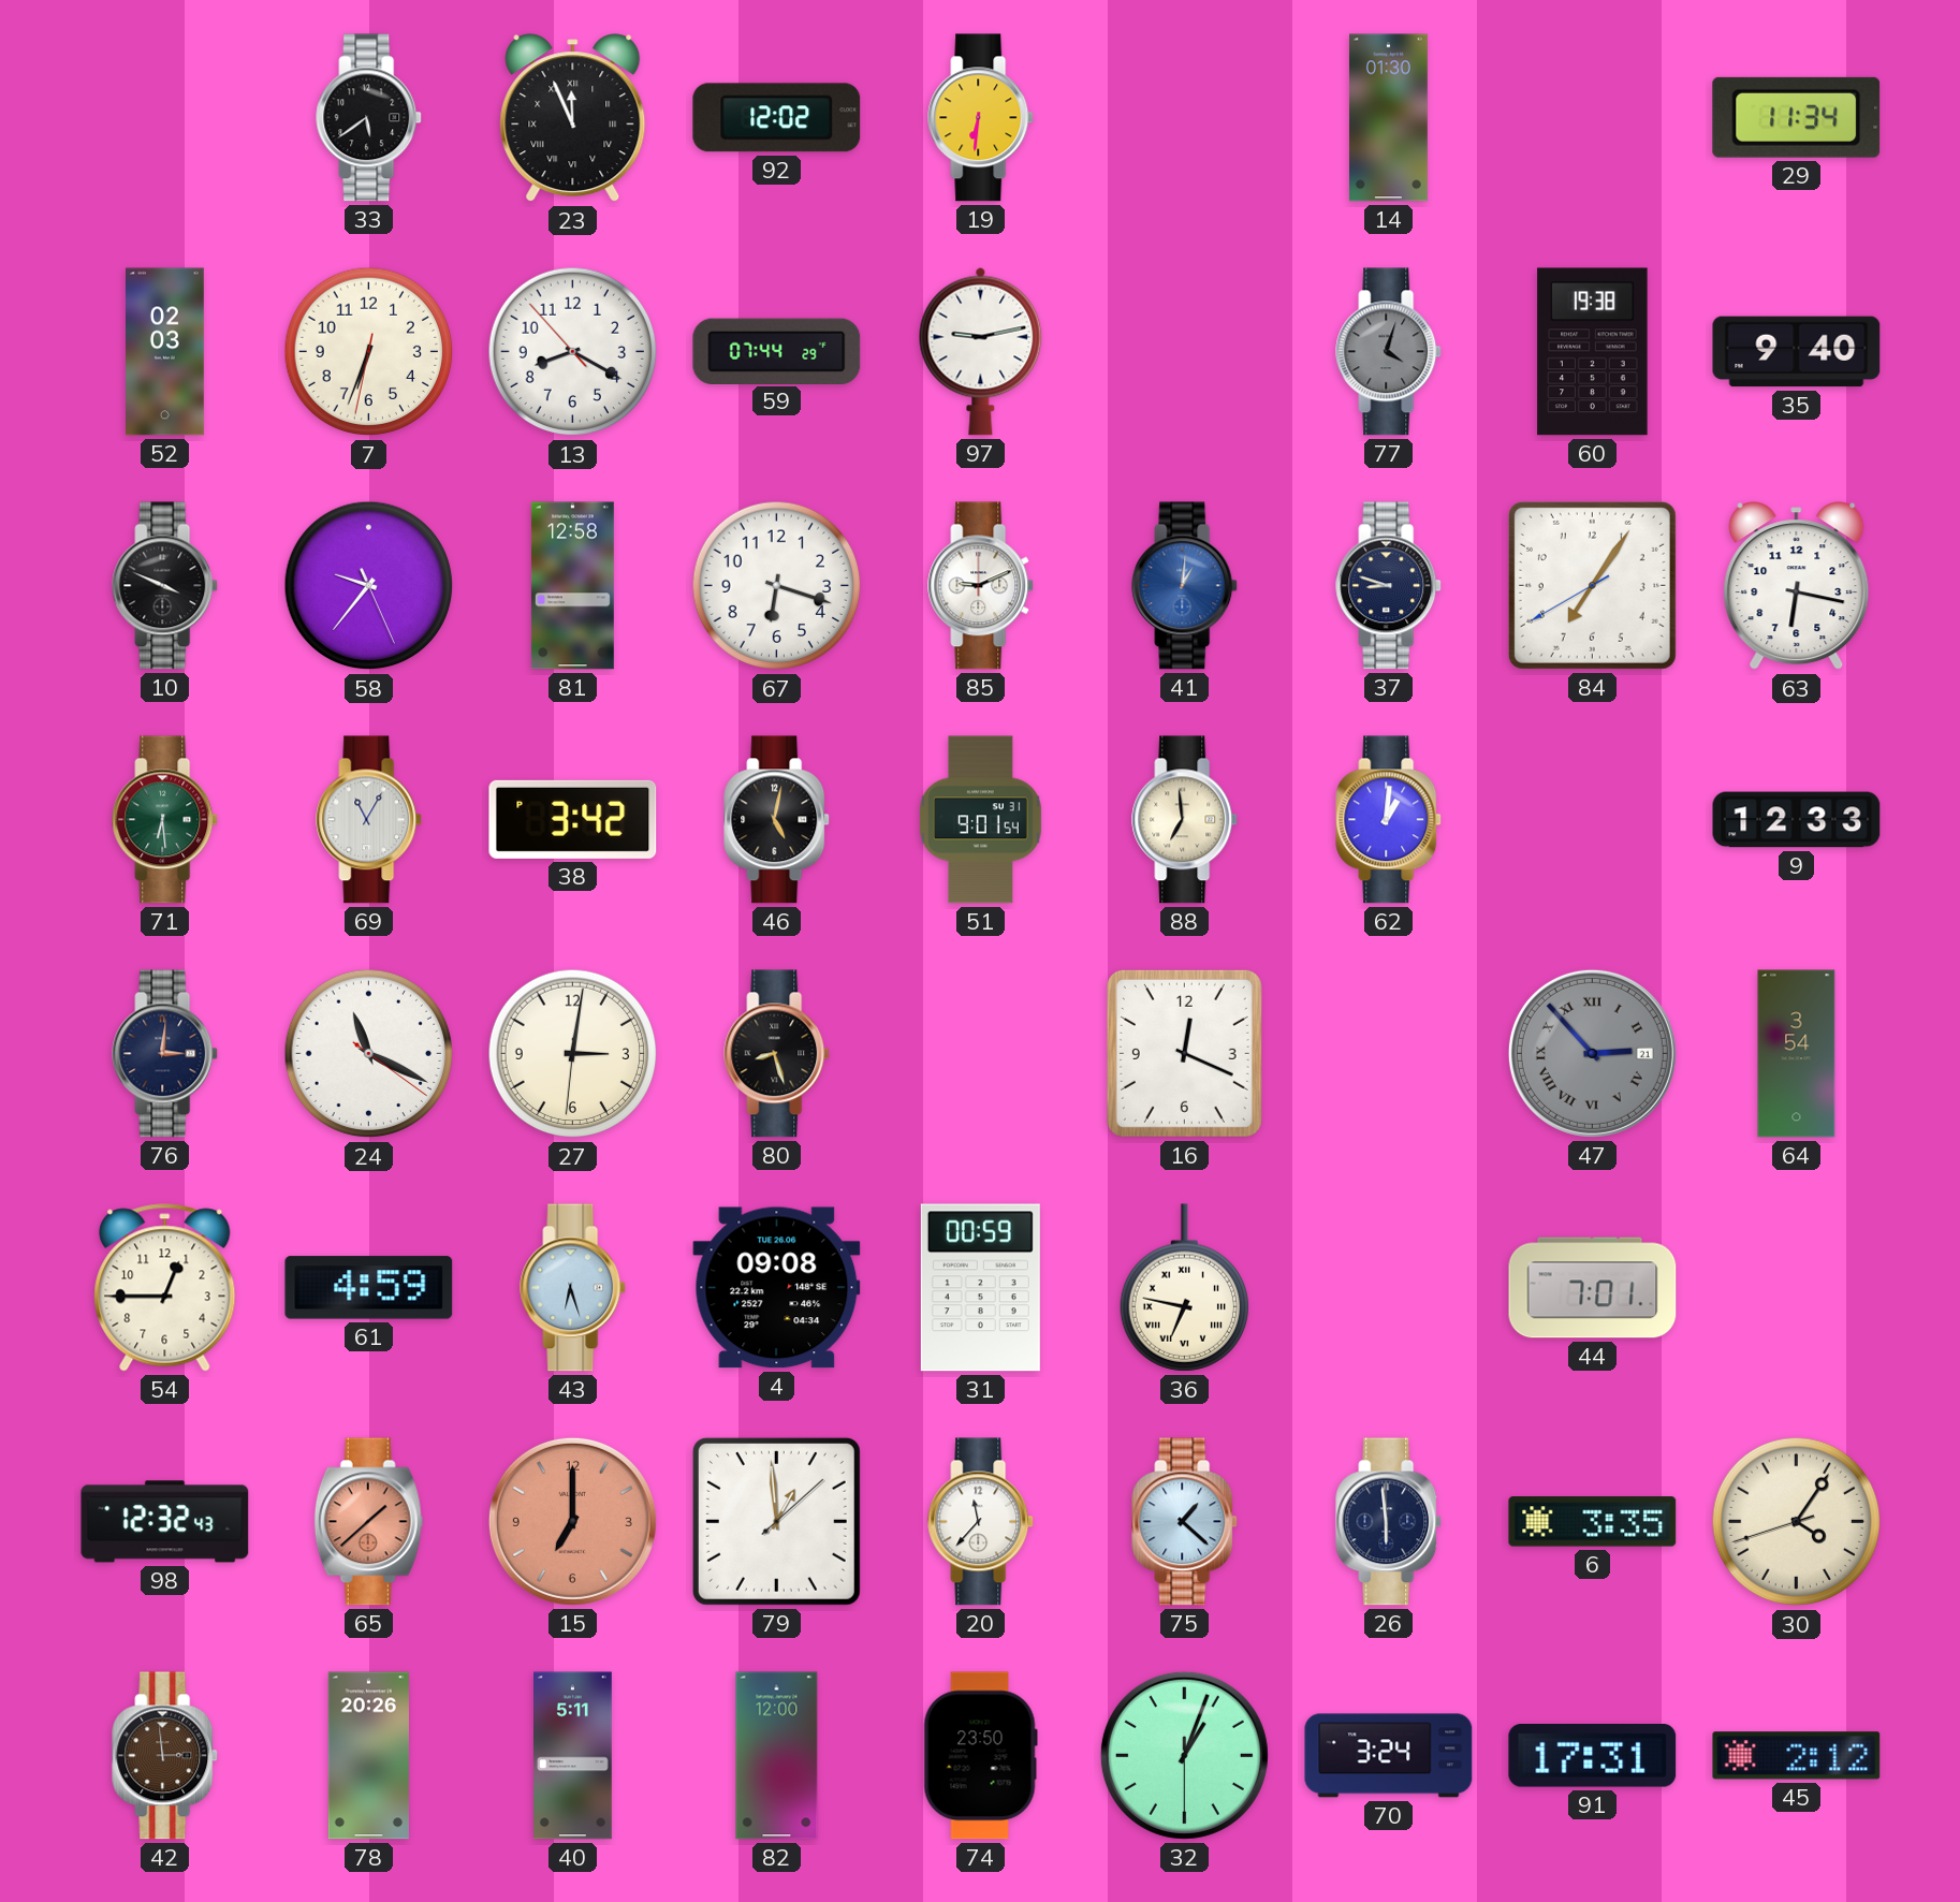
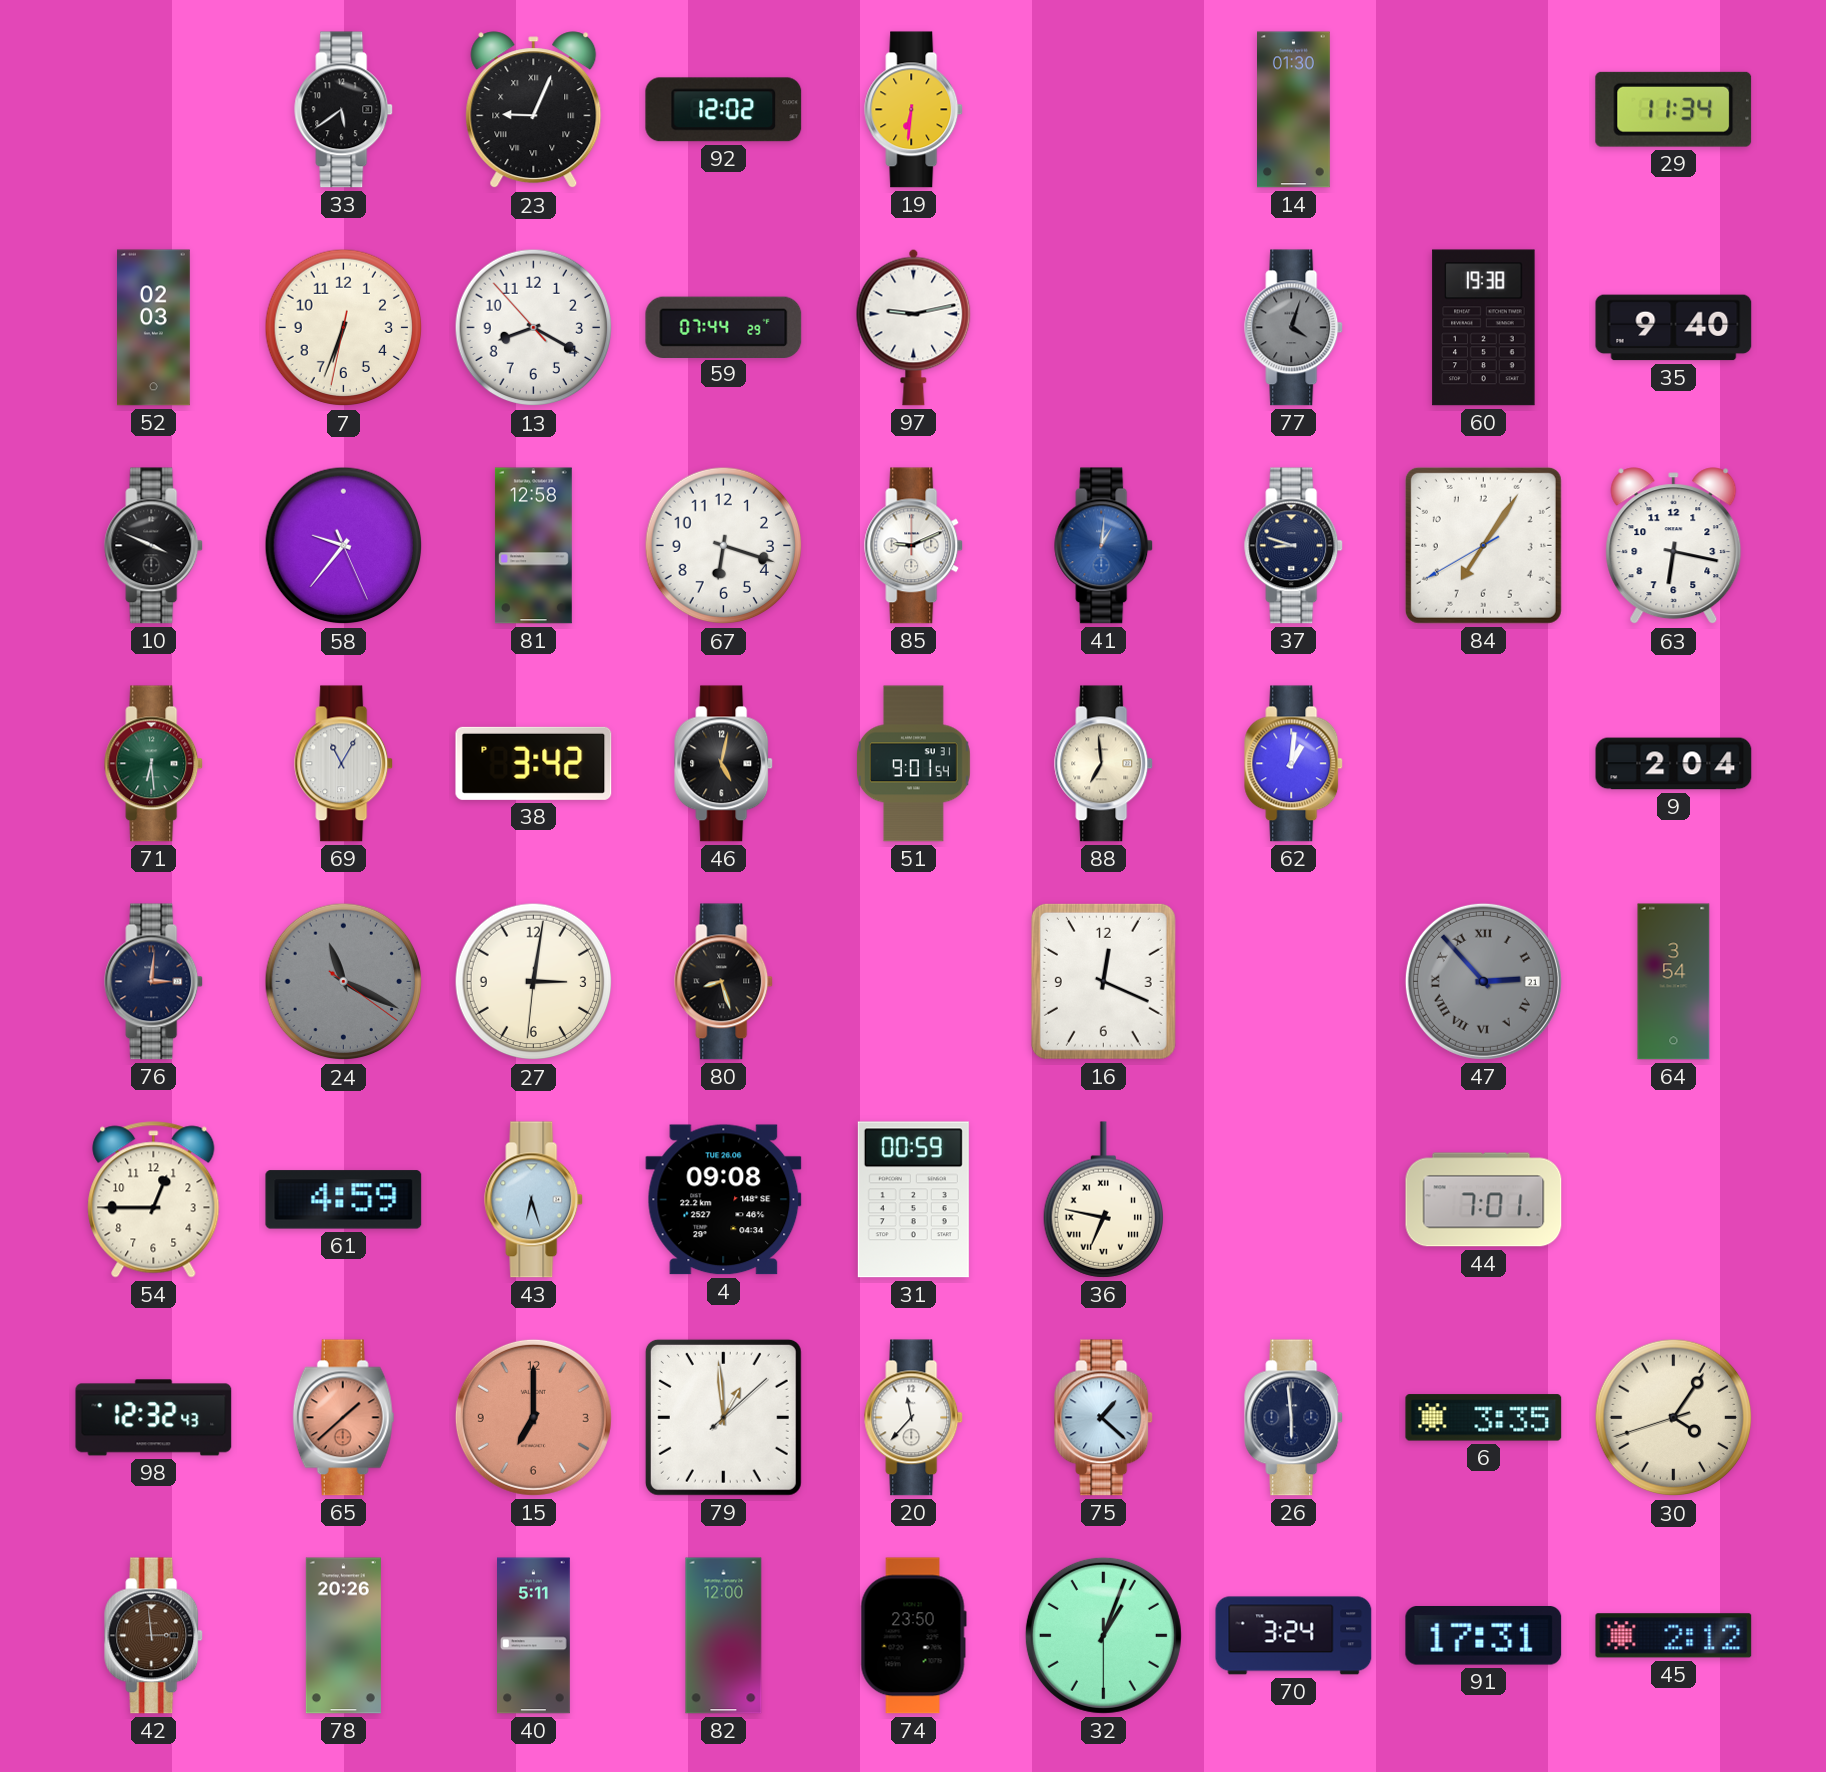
23: 11:56 -> 9:04
9: 12:33 -> 2:04
24 dial: white -> grey
